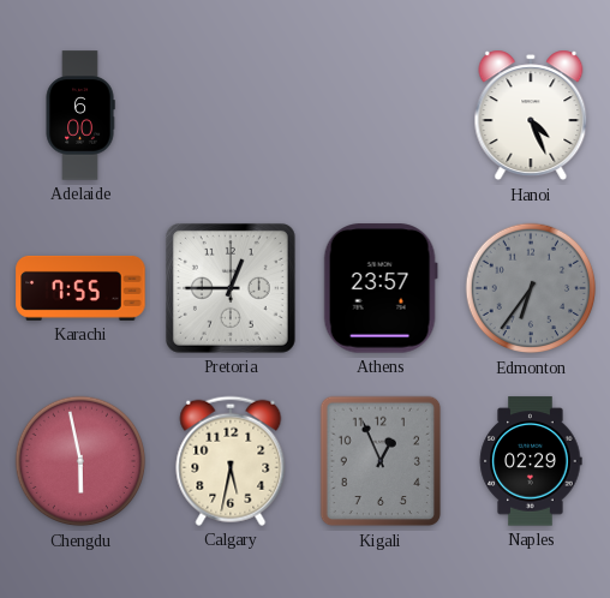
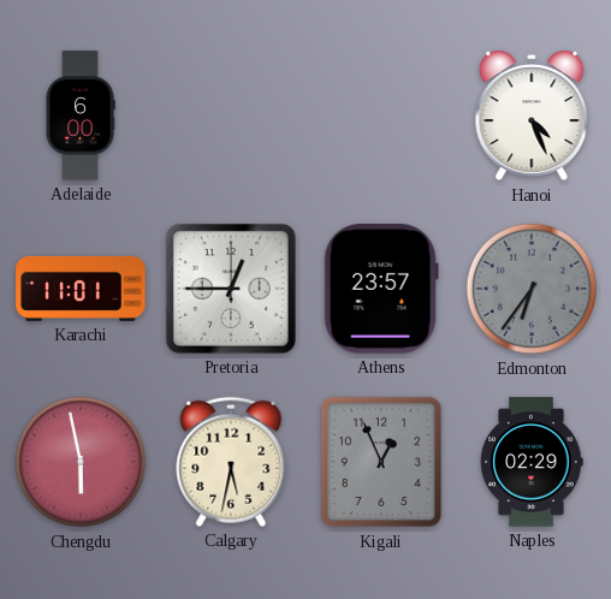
Karachi: 7:55 -> 11:01
